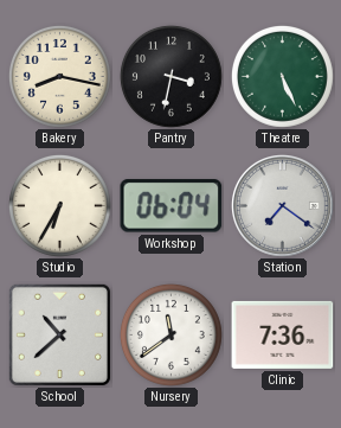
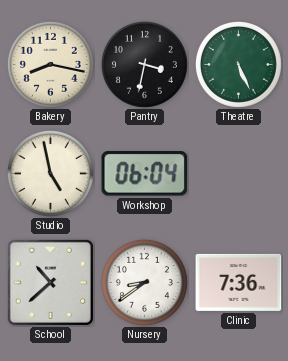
Studio: 6:35 -> 4:58
Station: 7:21 -> none
Nursery: 11:39 -> 8:39
